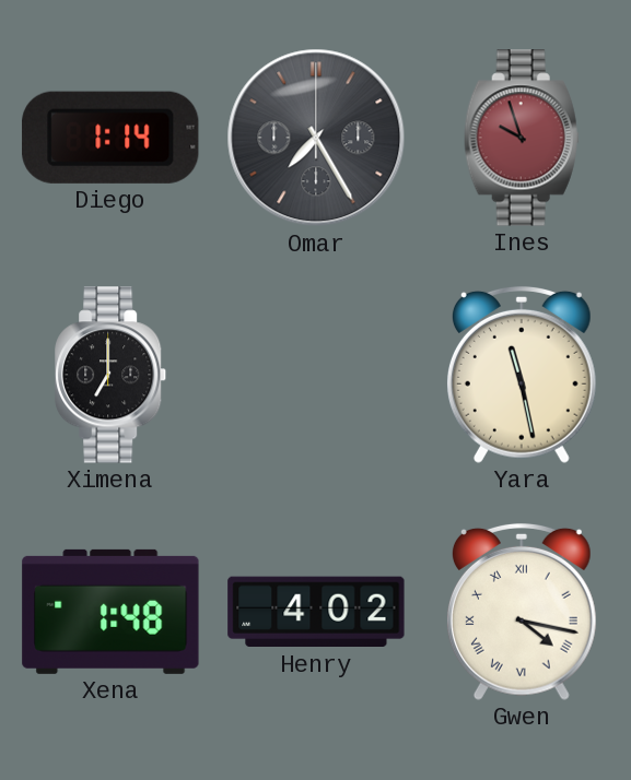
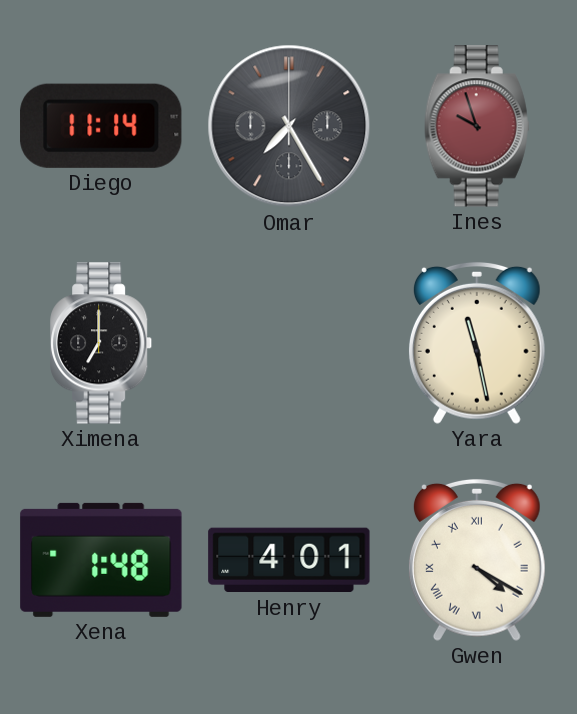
Diego: 1:14 -> 11:14
Henry: 4:02 -> 4:01
Gwen: 4:17 -> 4:20
